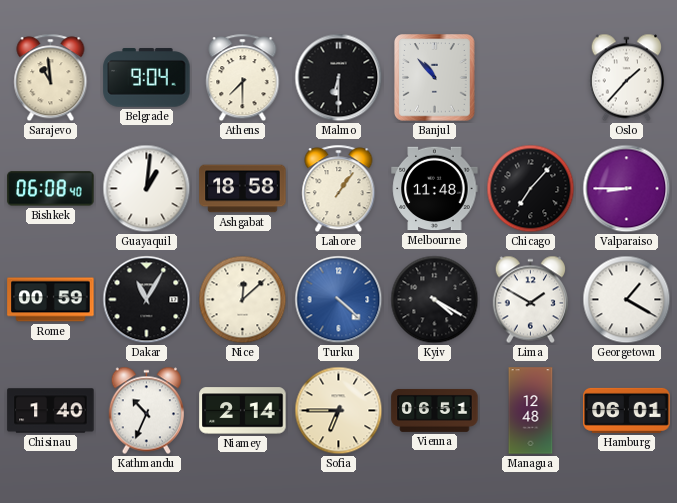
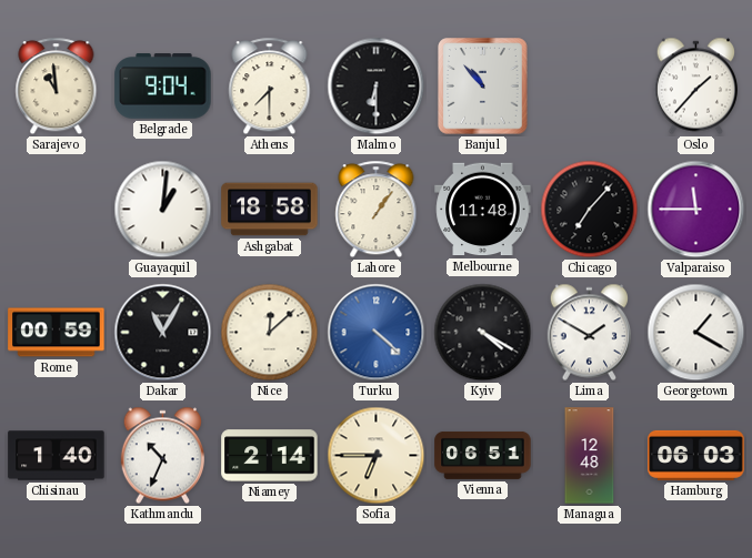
Bishkek: 06:08 -> none
Valparaiso: 8:45 -> 11:45
Hamburg: 06:01 -> 06:03
